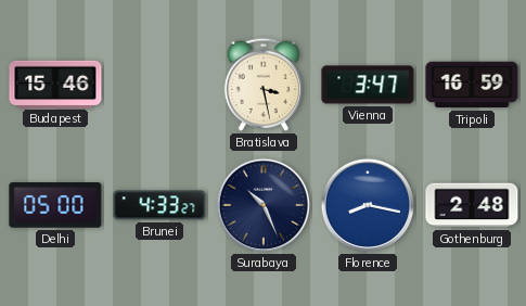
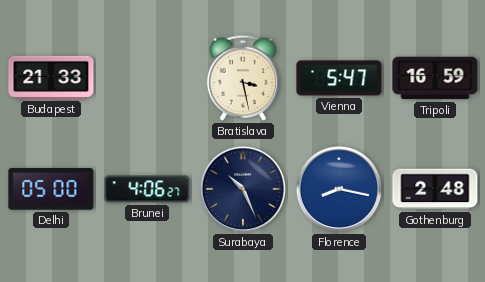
Budapest: 15:46 -> 21:33
Vienna: 3:47 -> 5:47
Brunei: 4:33 -> 4:06
